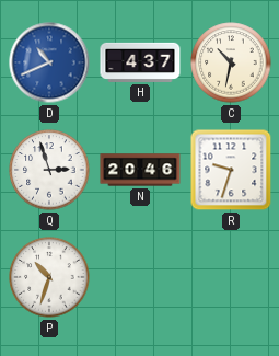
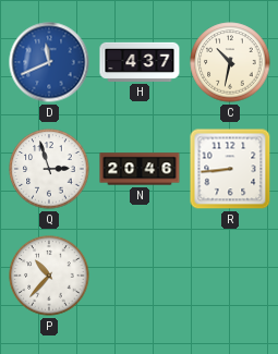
D: 10:41 -> 11:41
R: 9:33 -> 8:44
P: 10:33 -> 10:37
